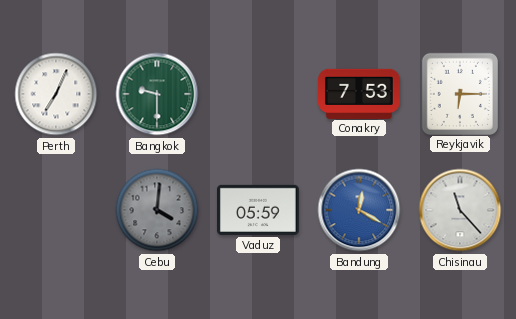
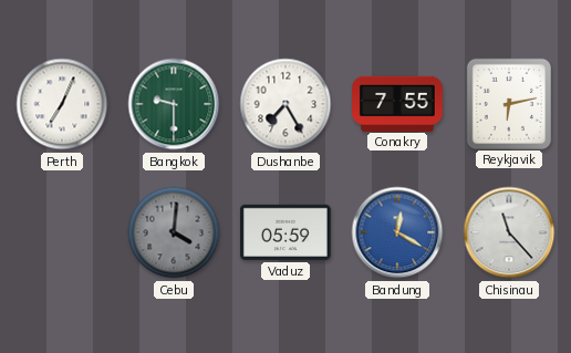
Dushanbe: none -> 7:25
Conakry: 7:53 -> 7:55
Reykjavik: 6:15 -> 6:13
